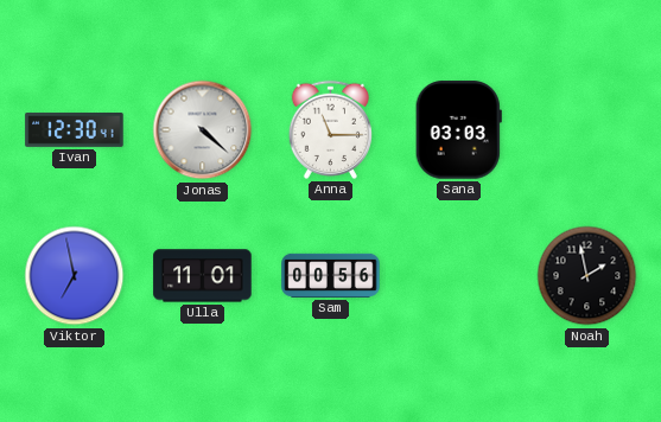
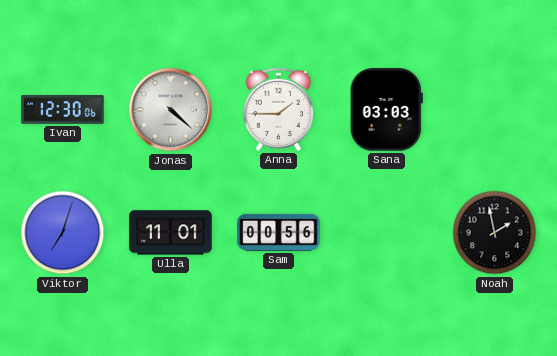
Ivan: 12:30:41 -> 12:30:06
Anna: 11:15 -> 1:45
Viktor: 6:58 -> 7:03
